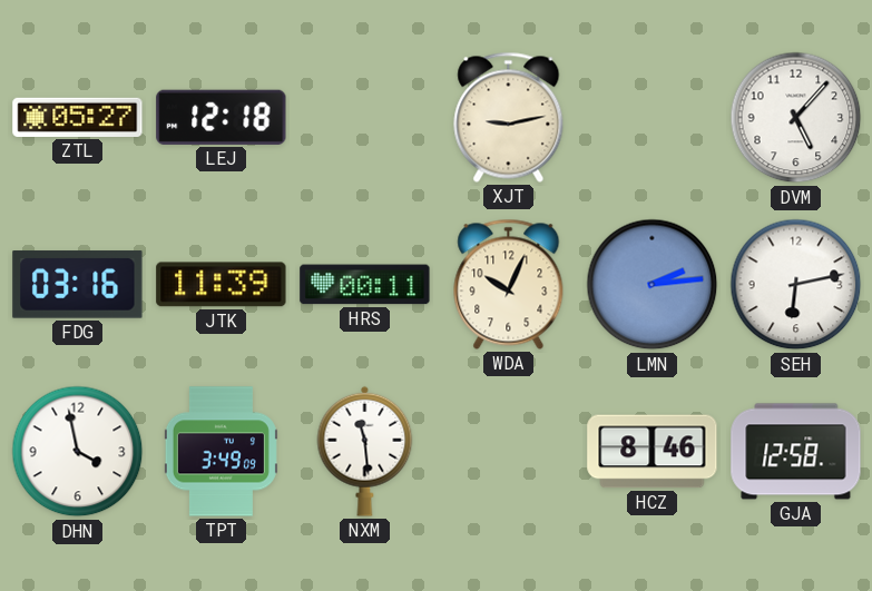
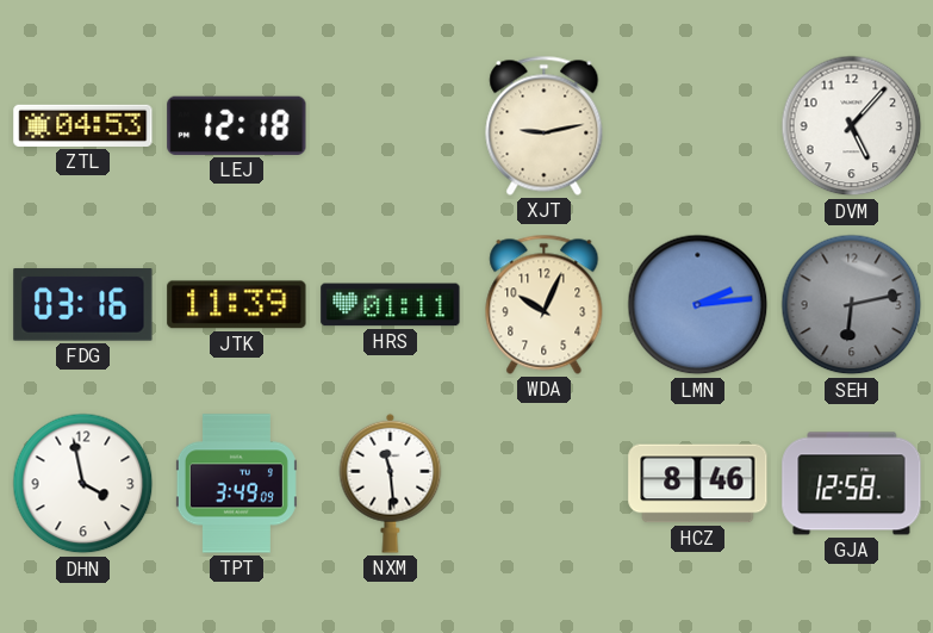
ZTL: 05:27 -> 04:53
HRS: 00:11 -> 01:11
SEH dial: white -> grey
